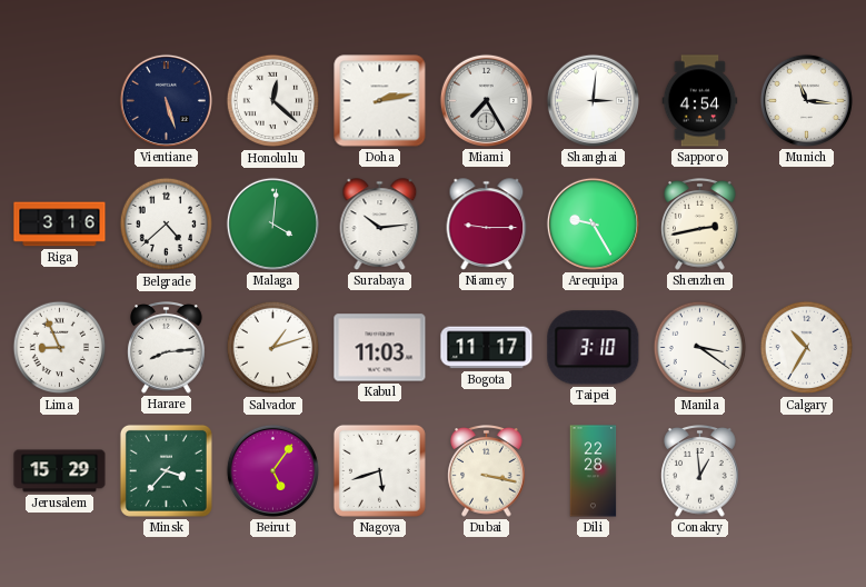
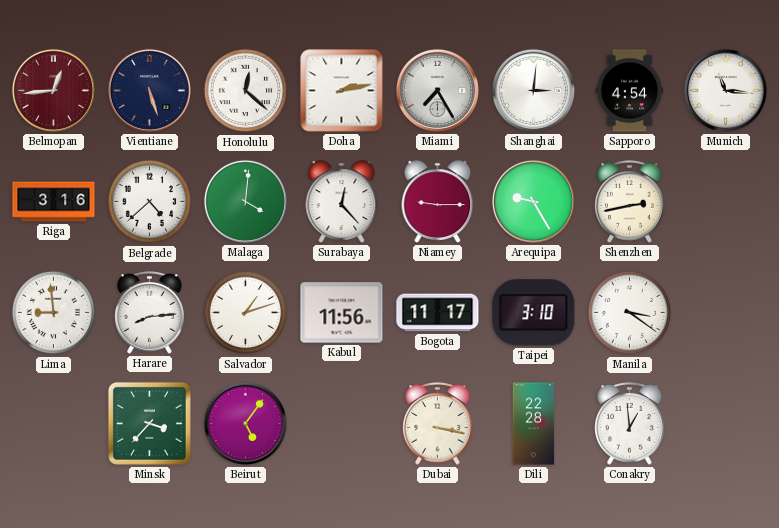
Belmopan: none -> 12:44
Surabaya: 10:14 -> 12:23
Lima: 8:56 -> 8:59
Kabul: 11:03 -> 11:56
Calgary: 10:35 -> none
Jerusalem: 15:29 -> none
Nagoya: 5:42 -> none
